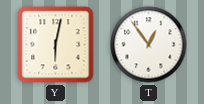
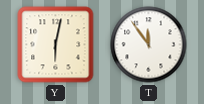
T: 12:54 -> 11:54
